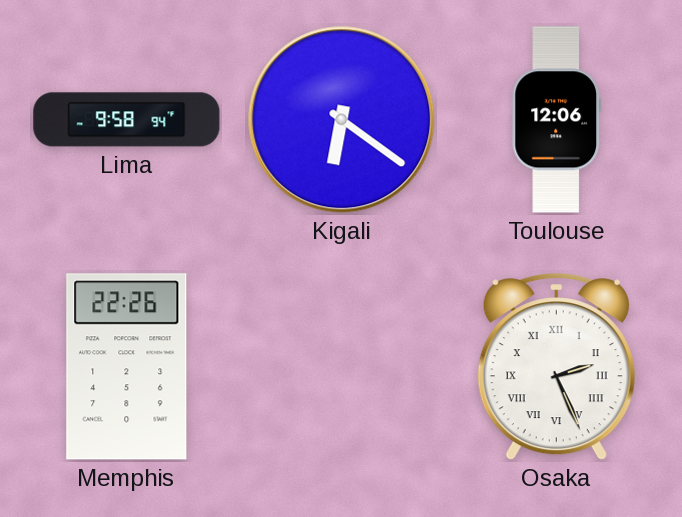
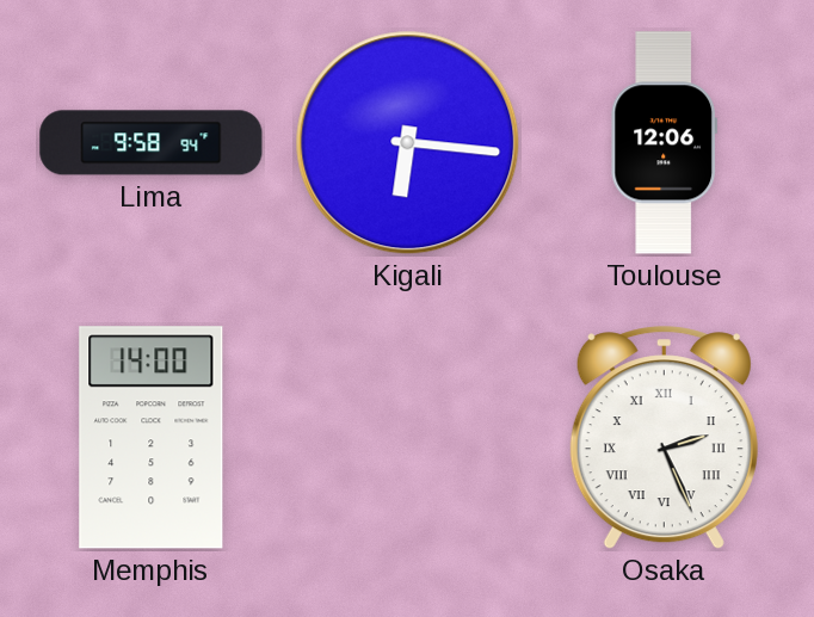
Kigali: 6:21 -> 6:16
Memphis: 22:26 -> 14:00
